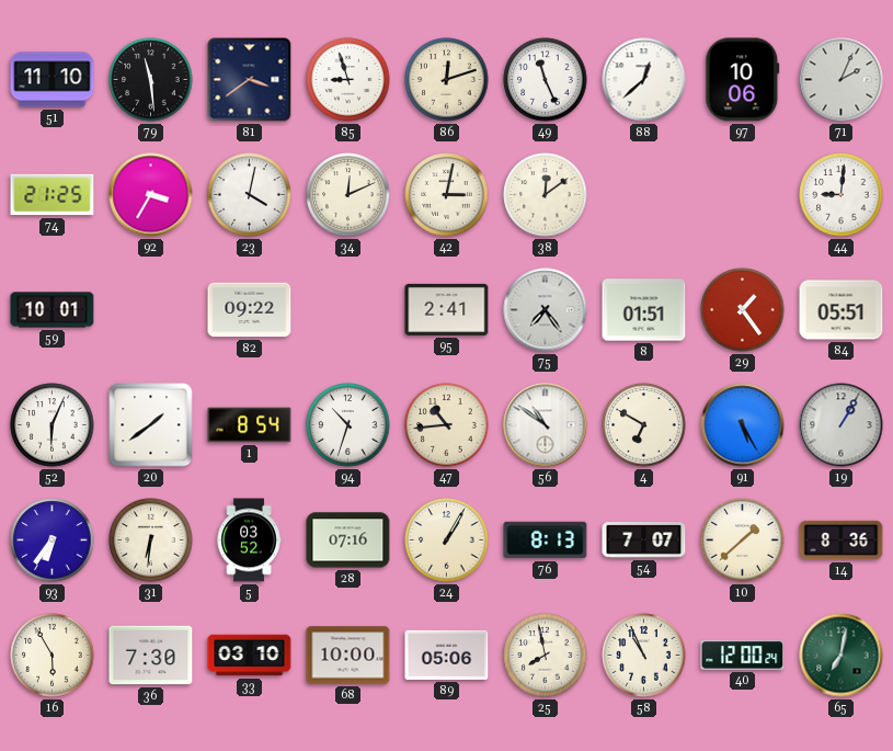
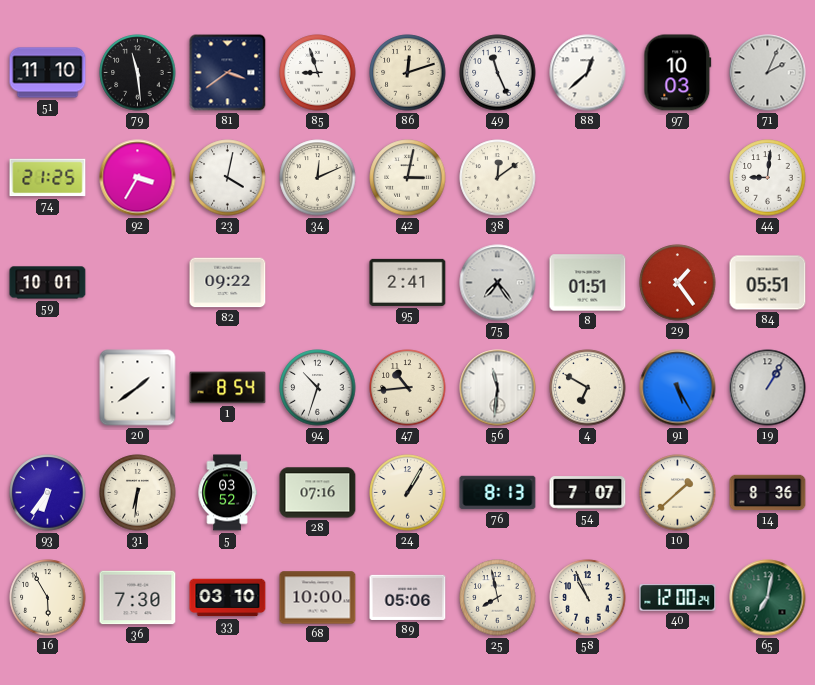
97: 10:06 -> 10:03
52: 6:04 -> none
56: 10:51 -> 11:31
